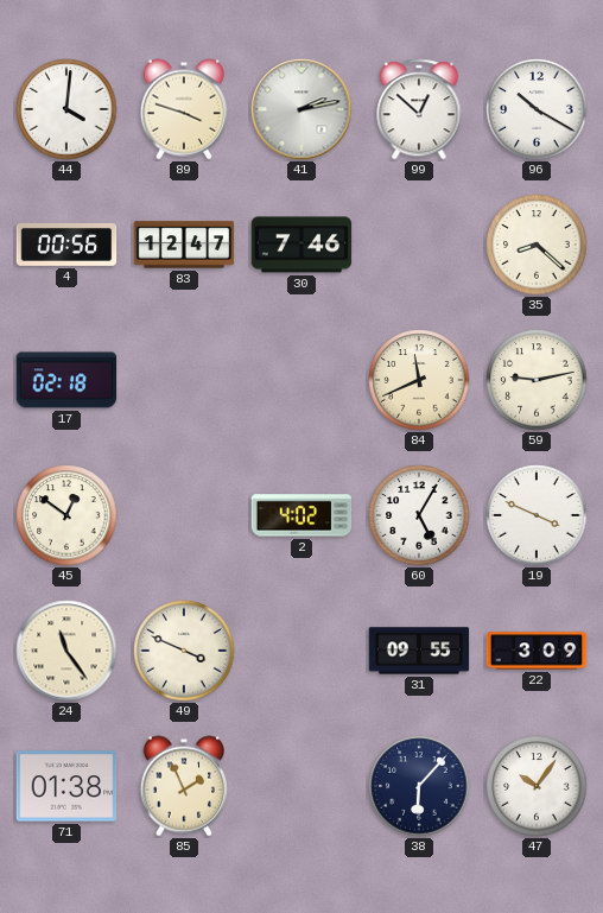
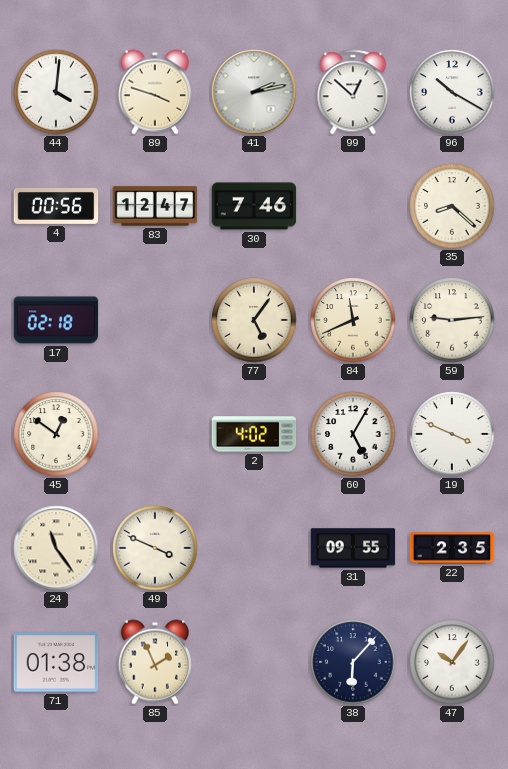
77: none -> 5:06
59: 9:13 -> 9:14
22: 3:09 -> 2:35
